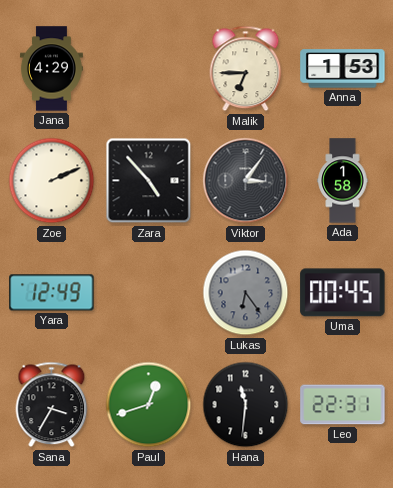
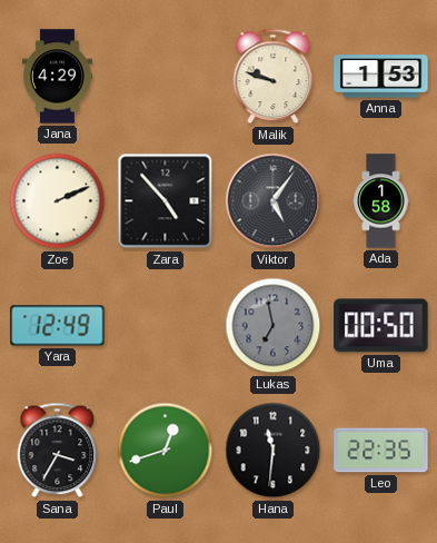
Malik: 6:45 -> 9:48
Viktor: 3:06 -> 5:06
Lukas: 6:24 -> 6:58
Uma: 00:45 -> 00:50
Leo: 22:31 -> 22:35
